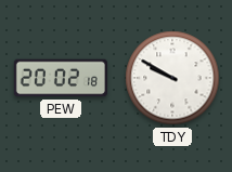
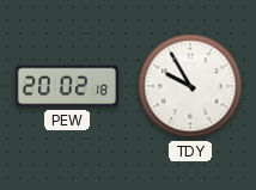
TDY: 9:50 -> 9:55
